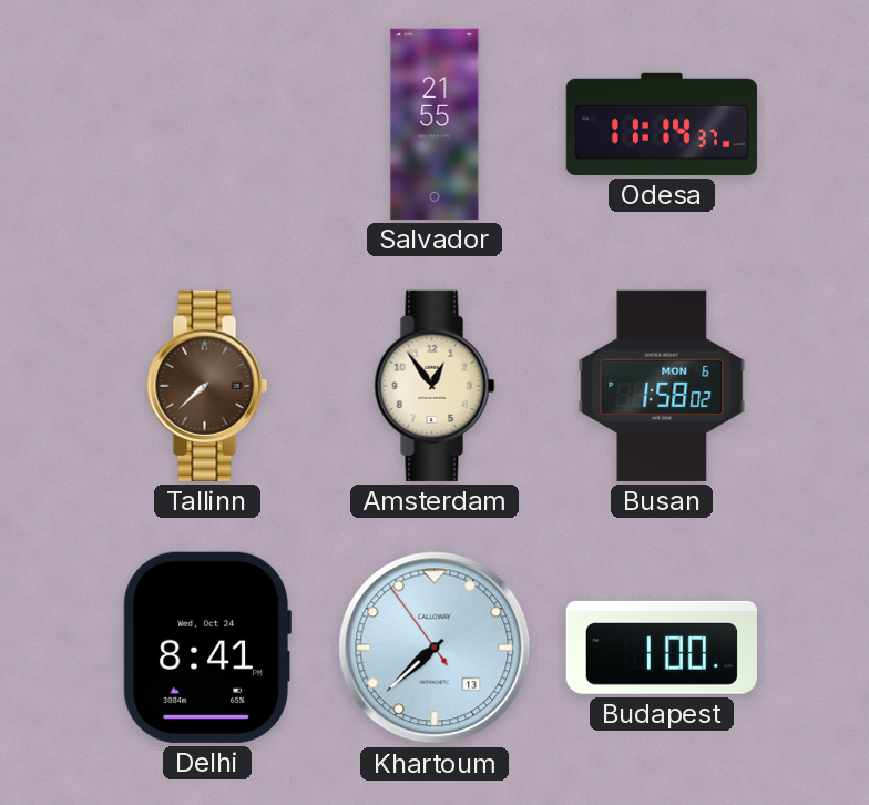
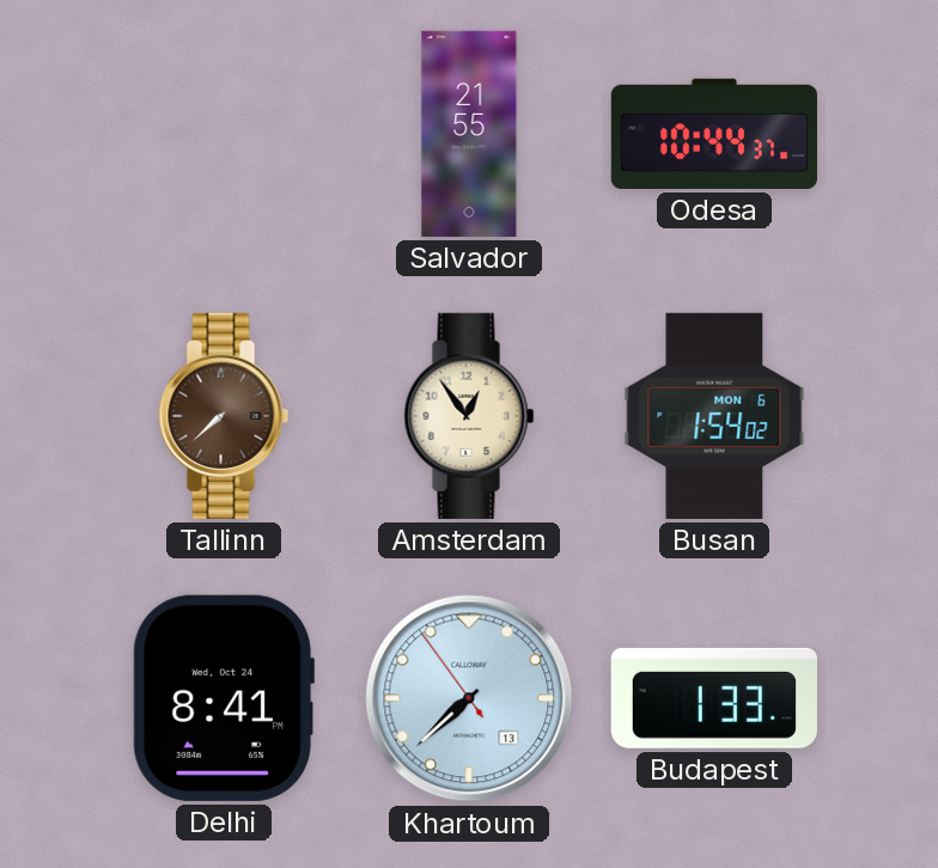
Odesa: 11:14 -> 10:44
Busan: 1:58 -> 1:54
Budapest: 1:00 -> 1:33
